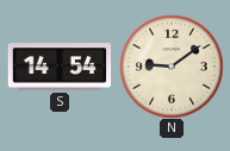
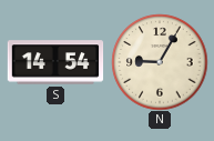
N: 9:09 -> 9:05
